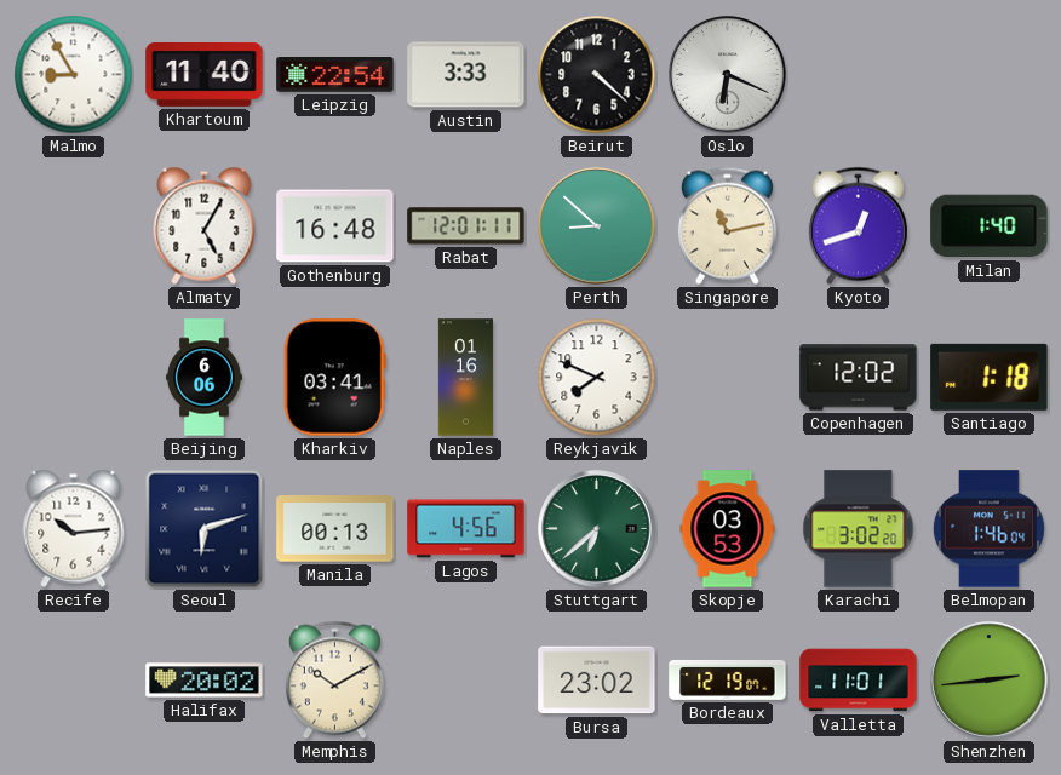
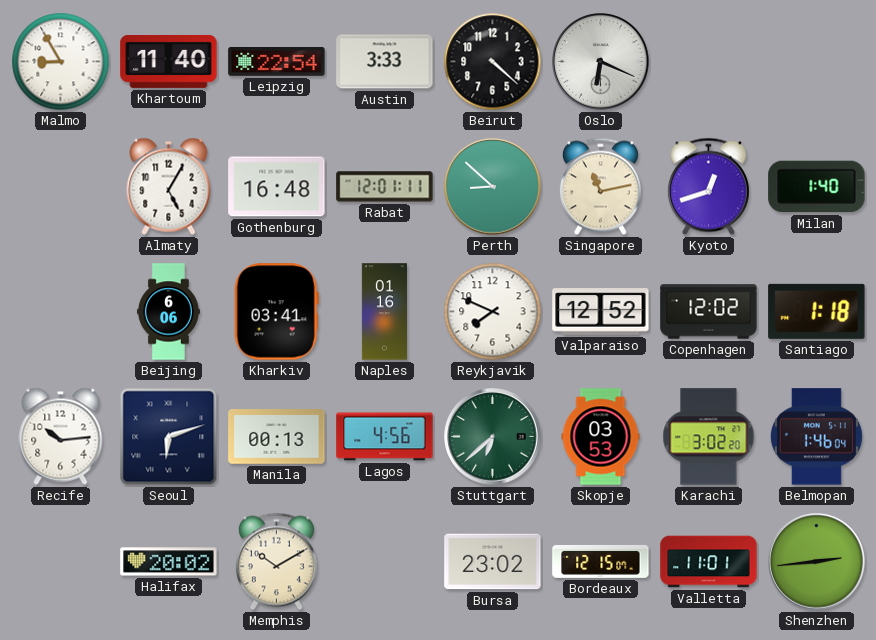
Valparaiso: none -> 12:52
Bordeaux: 12:19 -> 12:15
